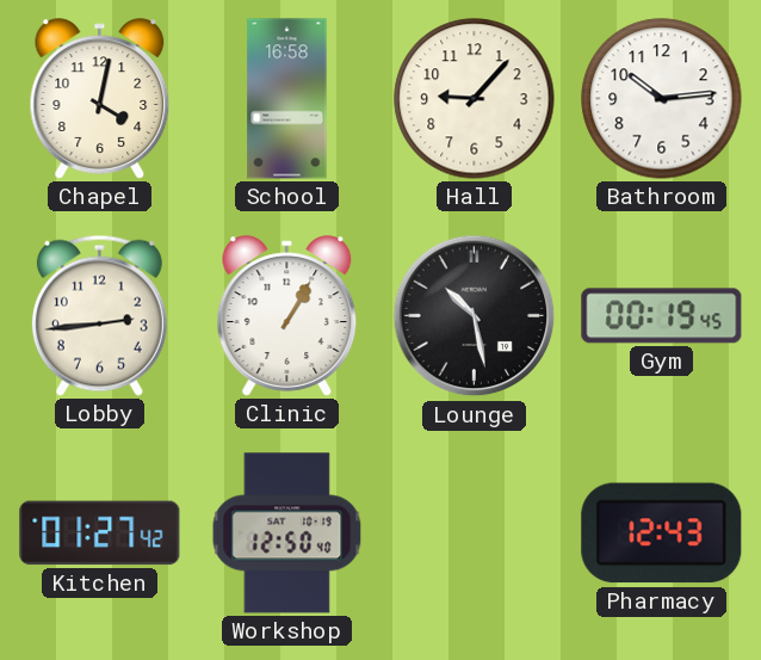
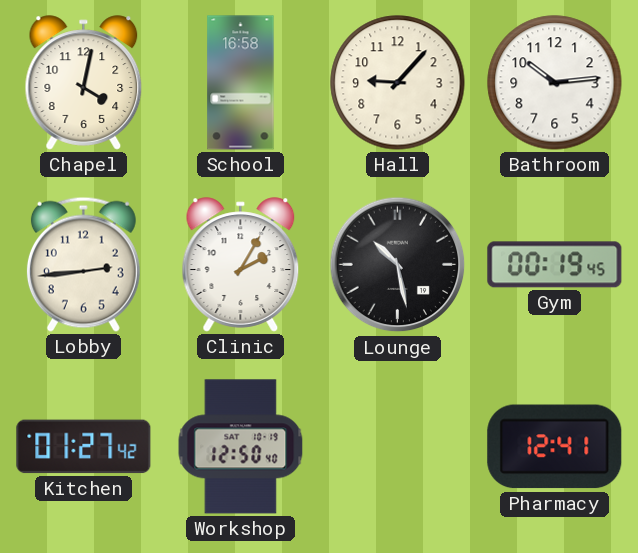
Clinic: 1:05 -> 2:05
Pharmacy: 12:43 -> 12:41
